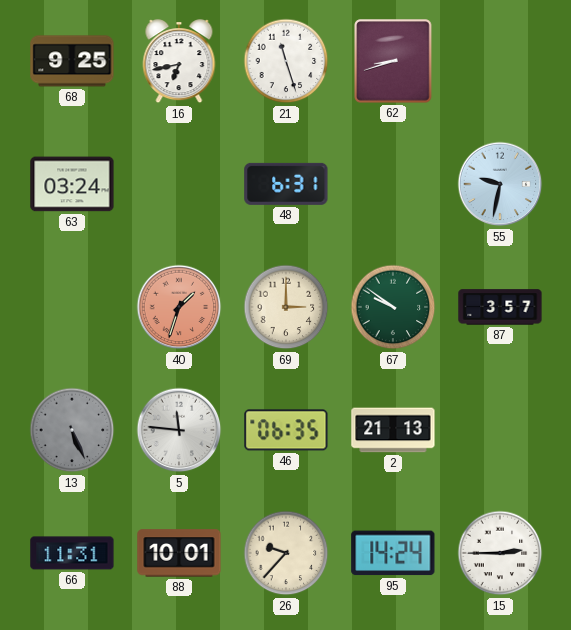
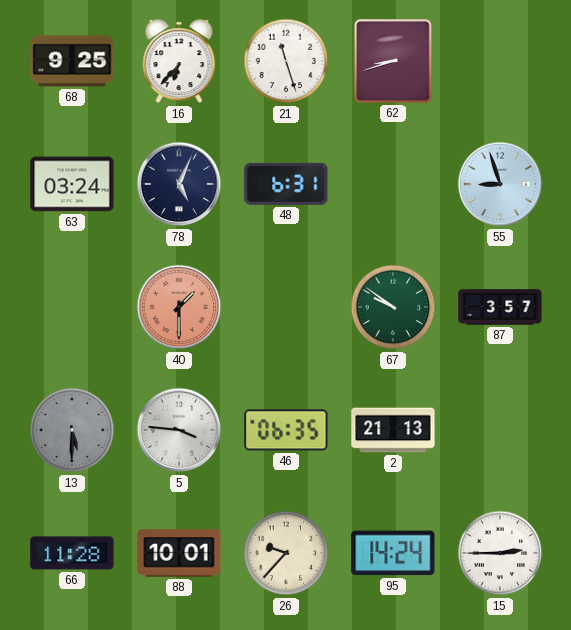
16: 6:43 -> 6:37
78: none -> 5:04
55: 9:32 -> 8:57
40: 1:33 -> 1:30
69: 3:00 -> none
13: 5:26 -> 5:30
5: 11:46 -> 3:46
66: 11:31 -> 11:28
